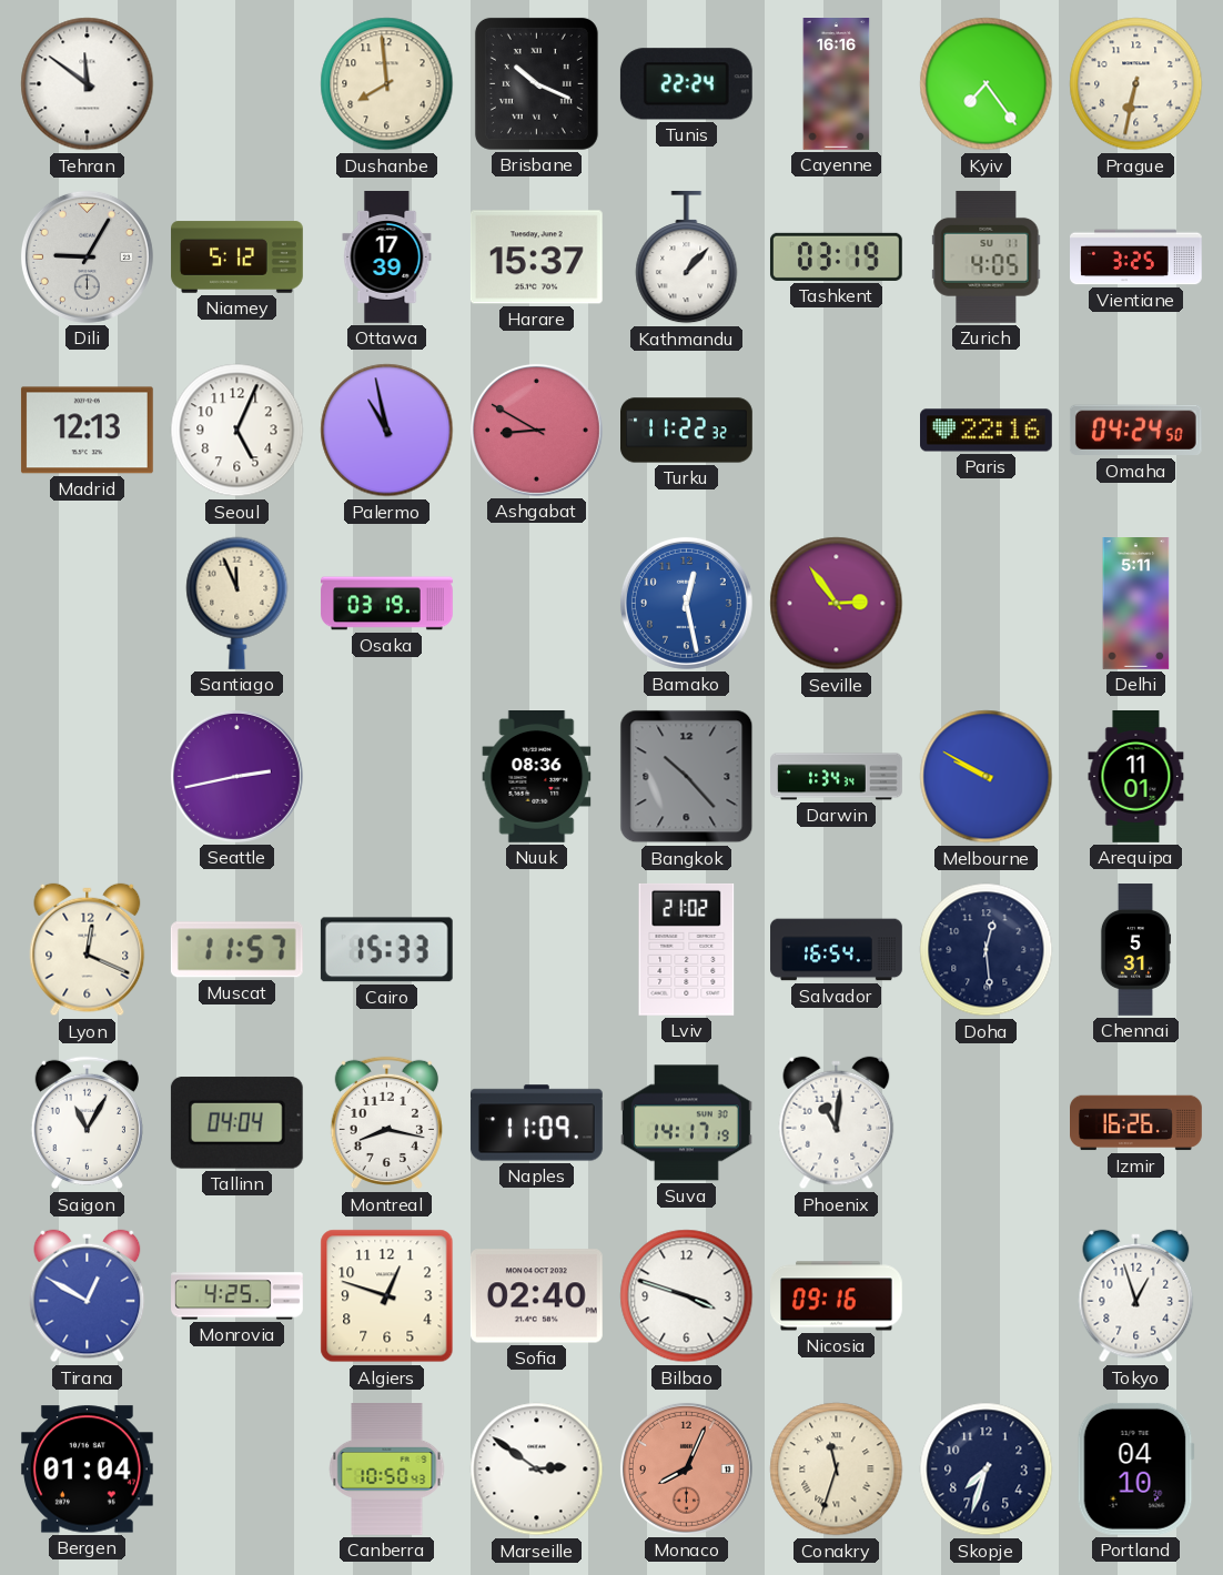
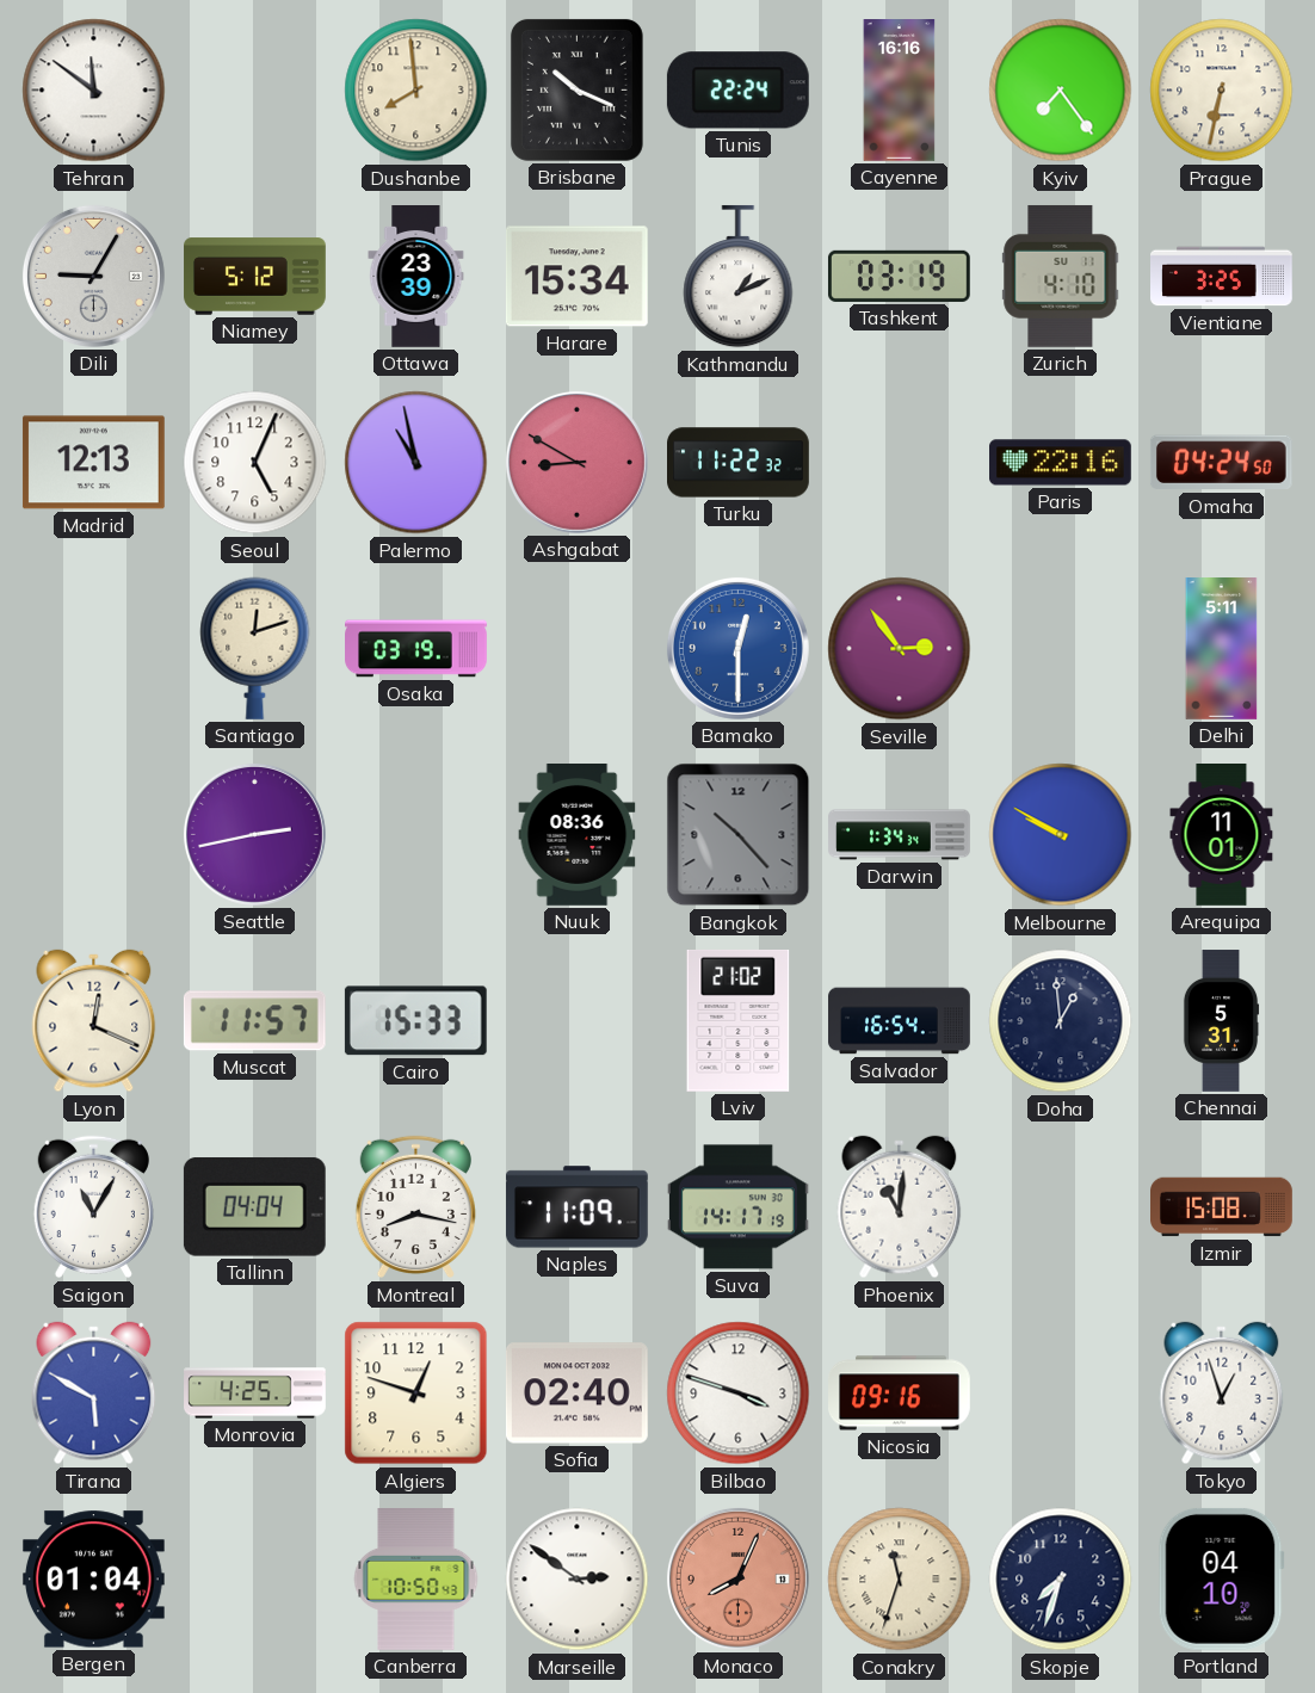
Ottawa: 17:39 -> 23:39
Harare: 15:37 -> 15:34
Kathmandu: 1:07 -> 1:11
Zurich: 4:05 -> 4:10
Santiago: 11:56 -> 12:12
Bamako: 12:28 -> 12:30
Doha: 12:29 -> 12:59
Izmir: 16:26 -> 15:08
Tirana: 12:50 -> 5:50
